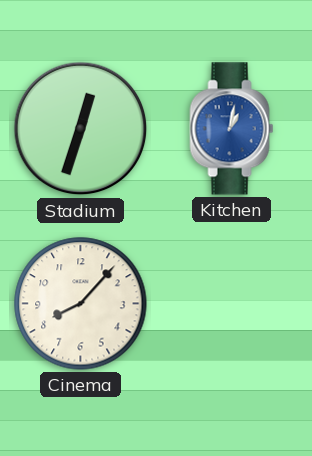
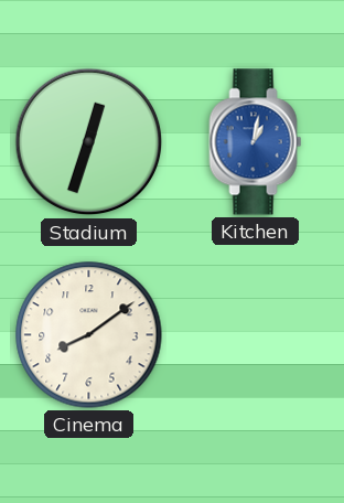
Cinema: 8:07 -> 8:09
